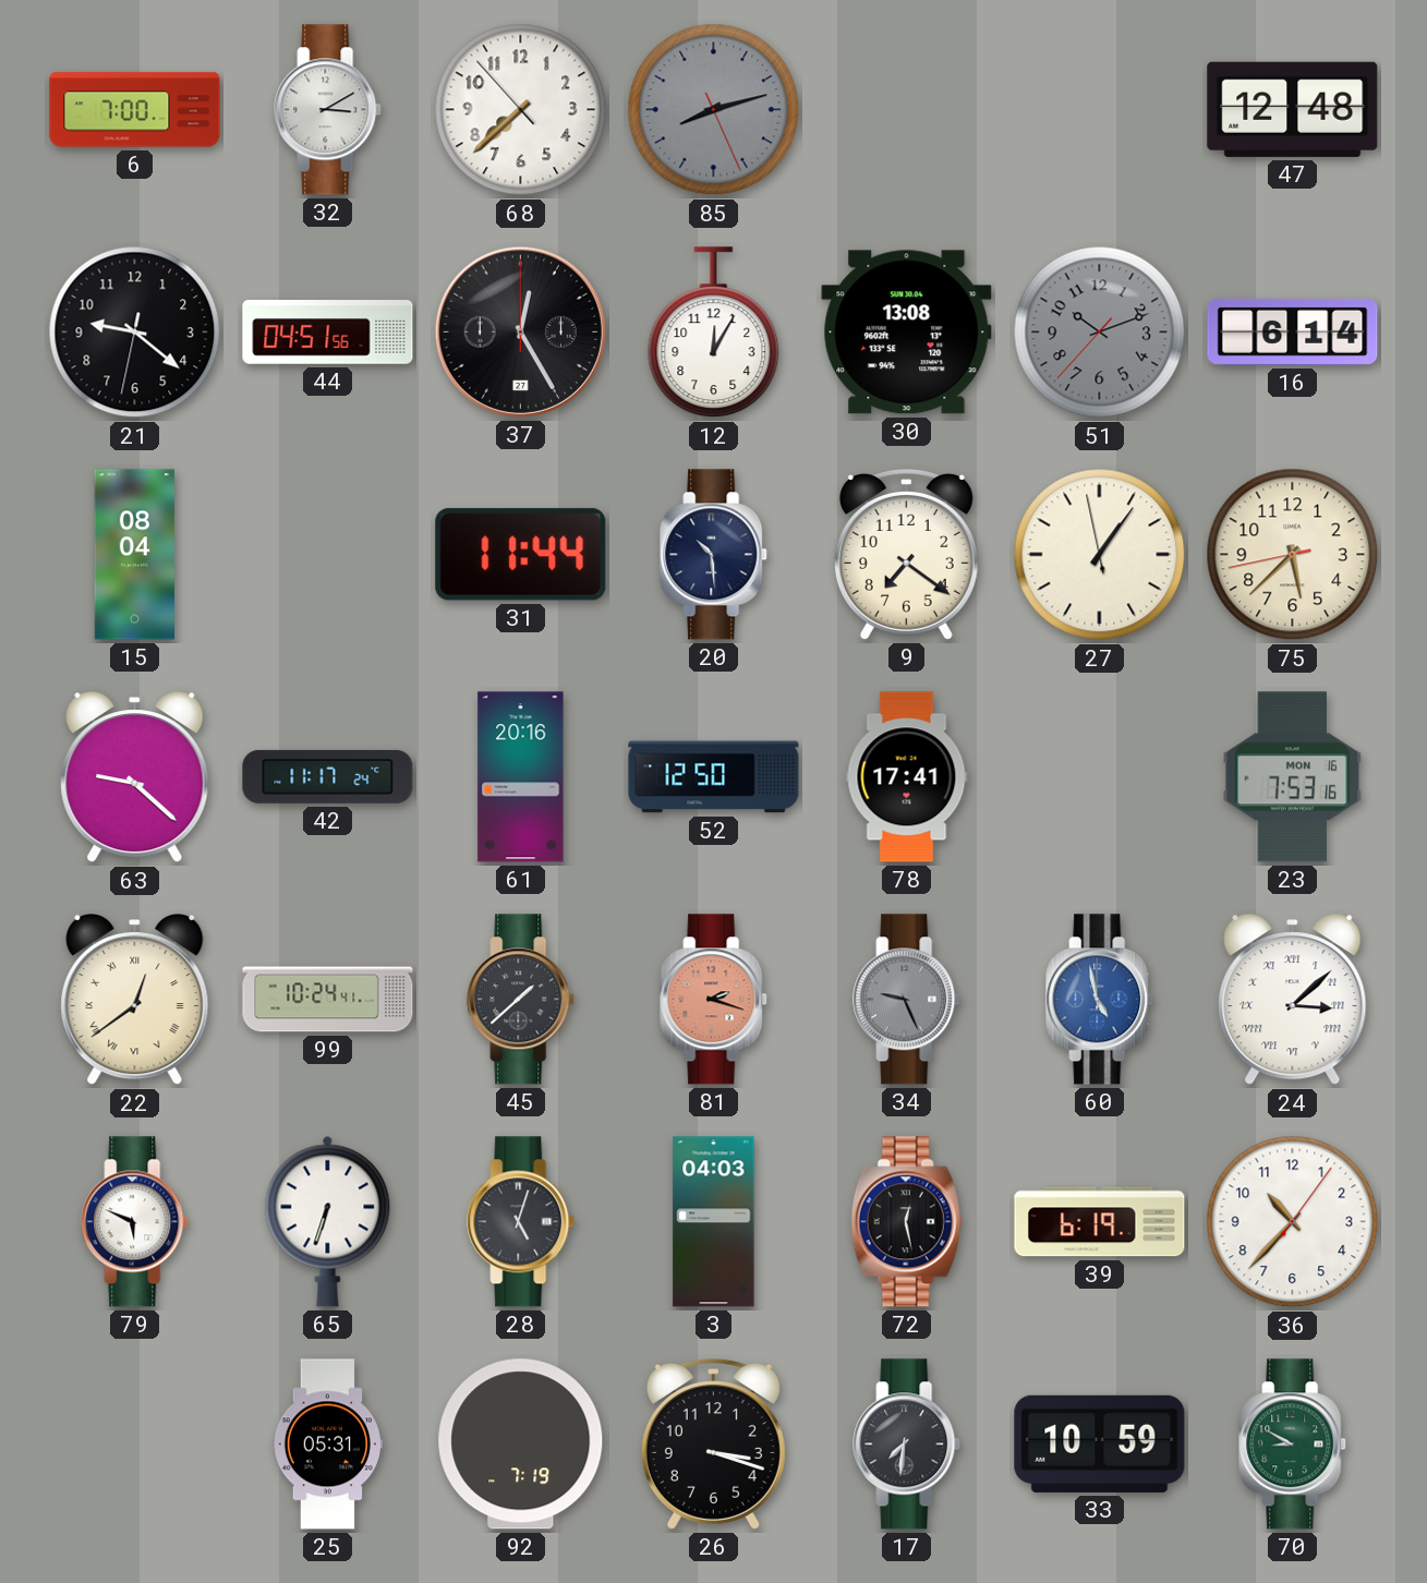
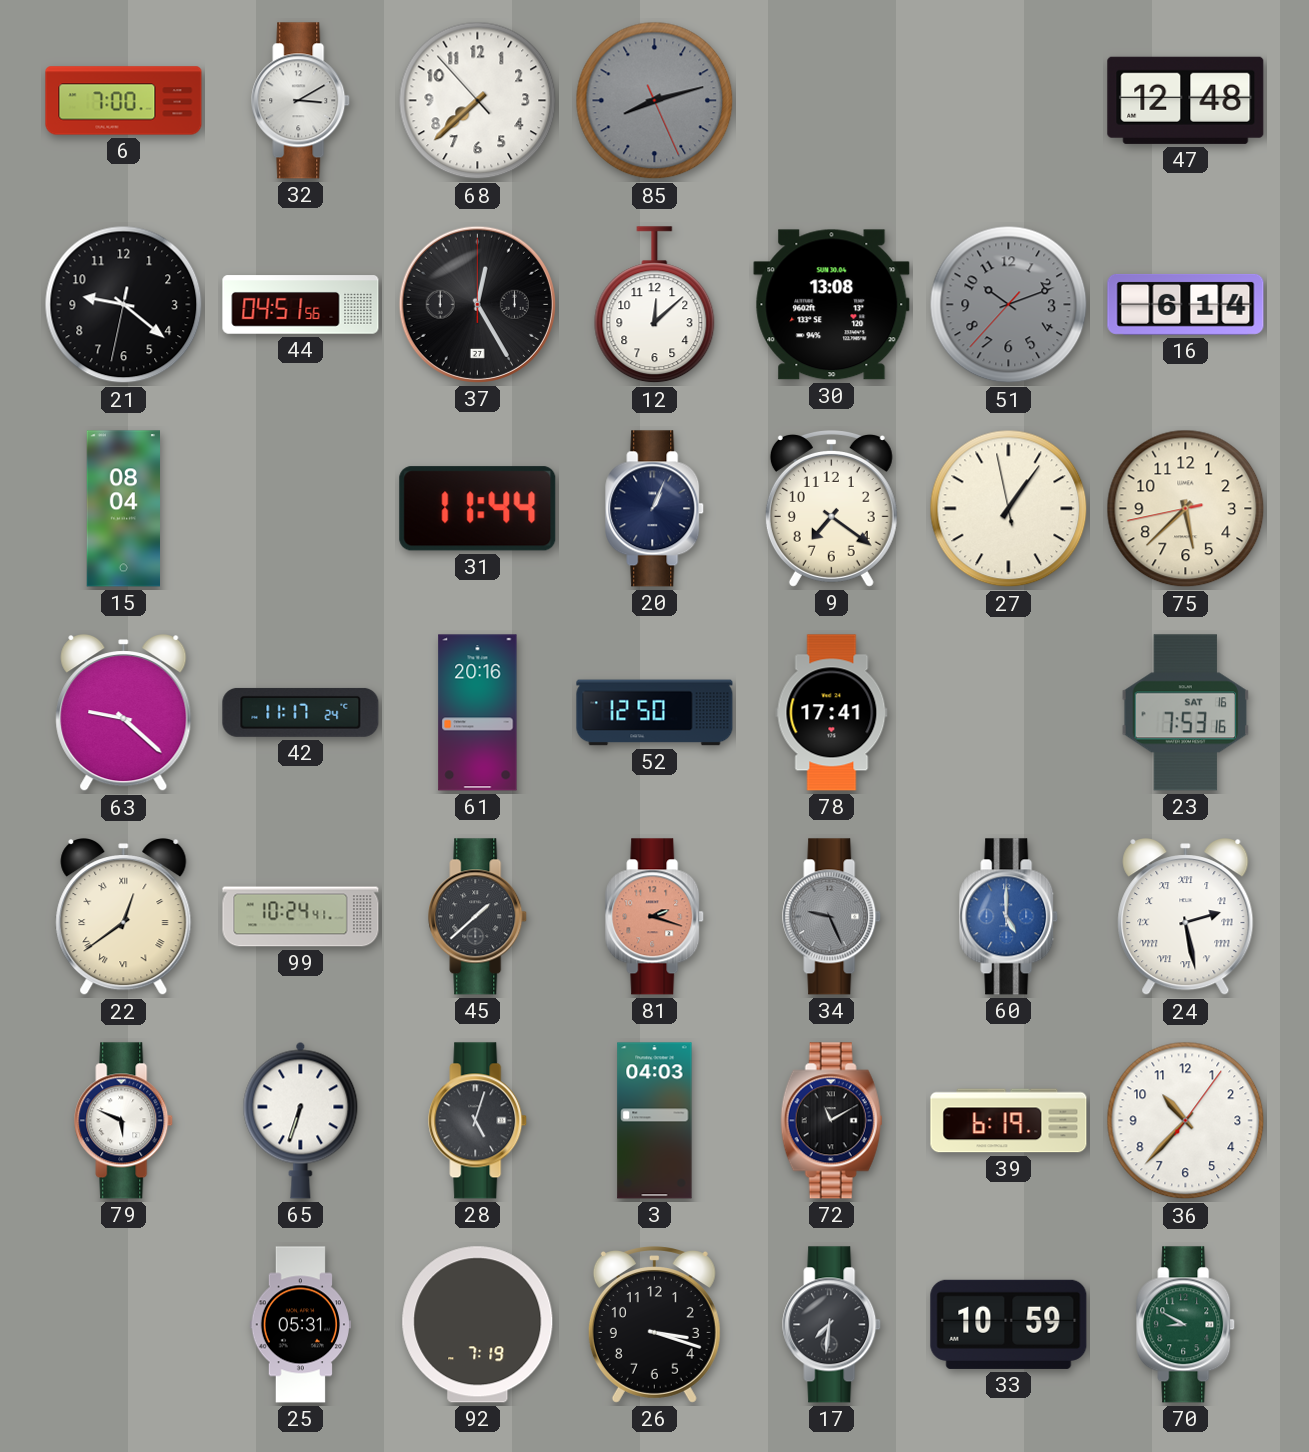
12: 12:05 -> 12:08
20: 10:29 -> 1:04
23 date: MON 16 -> SAT 16
60: 4:58 -> 5:00
24: 3:08 -> 2:28
72: 12:28 -> 11:10
